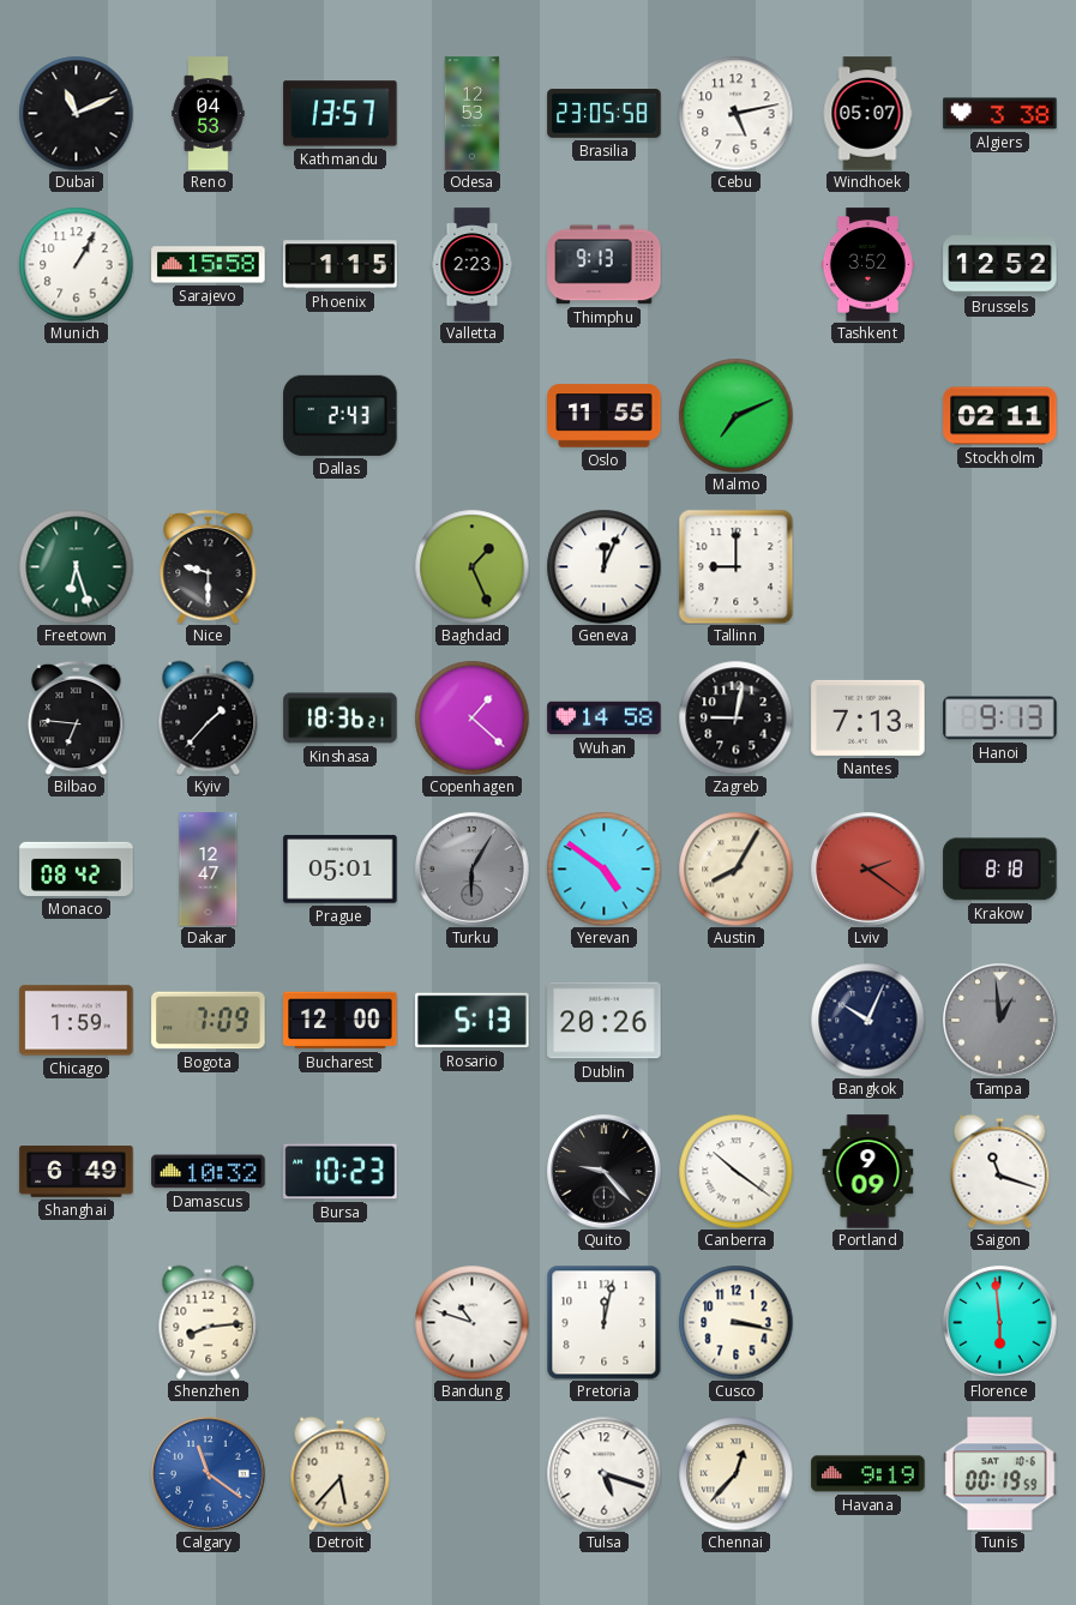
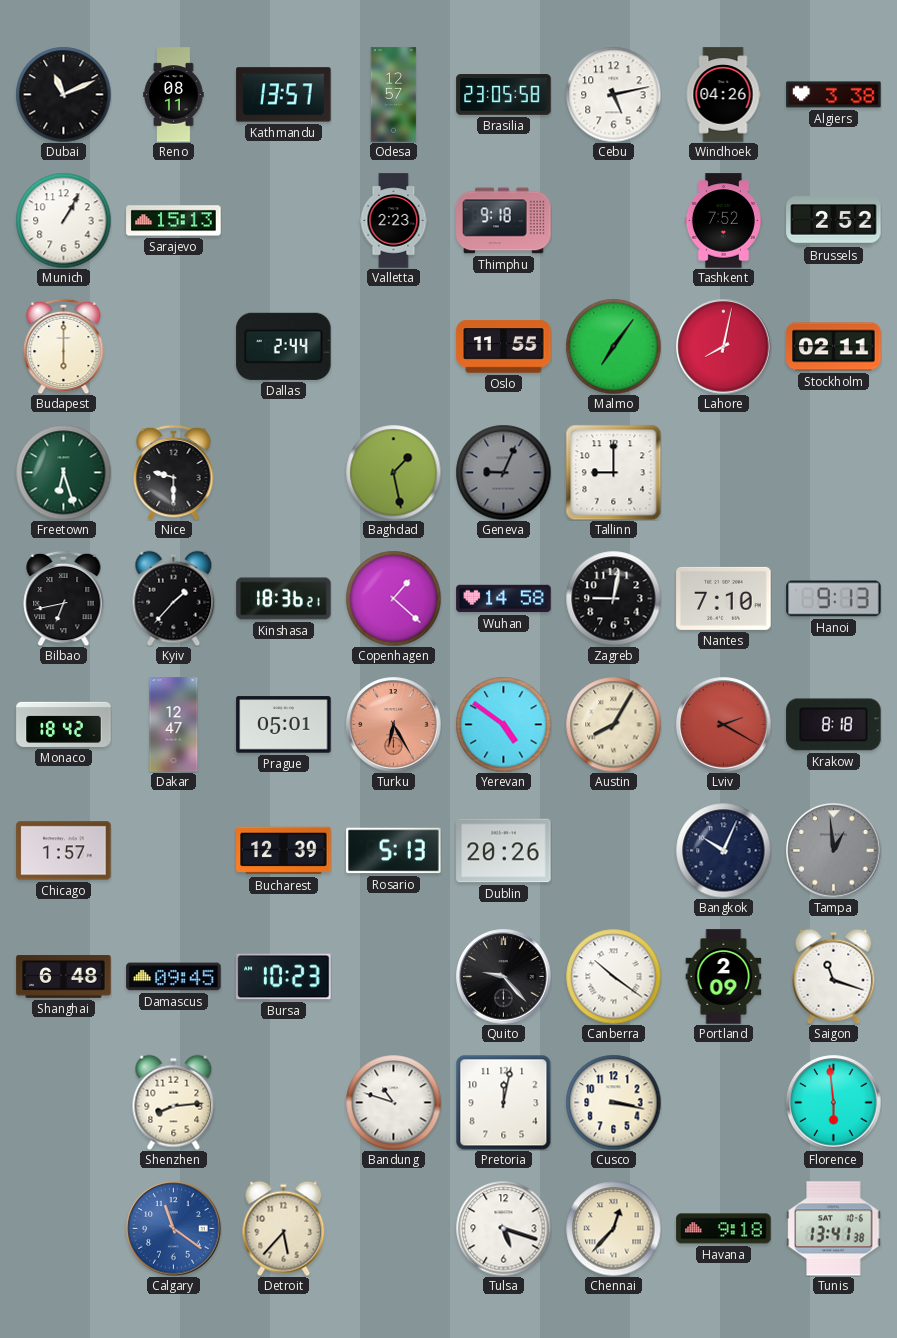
Reno: 04:53 -> 08:11
Odesa: 12:53 -> 12:57
Windhoek: 05:07 -> 04:26
Sarajevo: 15:58 -> 15:13
Phoenix: 1:15 -> none
Thimphu: 9:13 -> 9:18
Tashkent: 3:52 -> 7:52
Brussels: 12:52 -> 2:52
Budapest: none -> 6:00
Dallas: 2:43 -> 2:44
Malmo: 7:11 -> 7:06
Lahore: none -> 8:02
Baghdad: 1:26 -> 1:28
Geneva: 12:04 -> 9:04
Geneva dial: white -> grey
Bilbao: 6:46 -> 6:43
Nantes: 7:13 -> 7:10
Monaco: 08:42 -> 18:42
Turku: 6:05 -> 6:25
Turku dial: grey -> salmon
Lviv: 2:21 -> 2:20
Chicago: 1:59 -> 1:57
Bogota: 7:09 -> none
Bucharest: 12:00 -> 12:39
Shanghai: 6:49 -> 6:48
Damascus: 10:32 -> 09:45
Portland: 9:09 -> 2:09
Havana: 9:19 -> 9:18
Tunis: 00:19 -> 13:41
